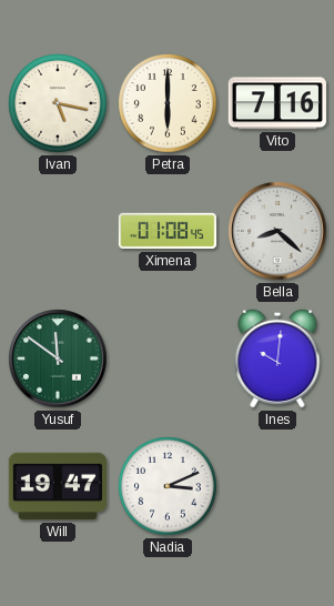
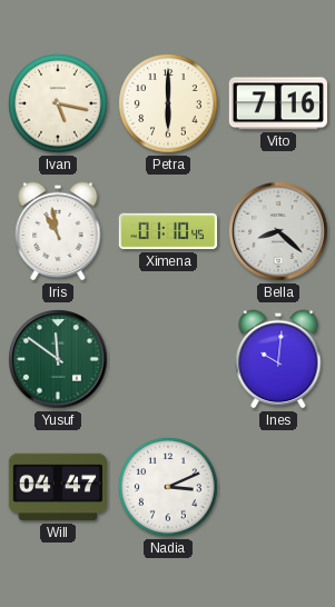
Iris: none -> 10:58
Ximena: 01:08 -> 01:10
Will: 19:47 -> 04:47
